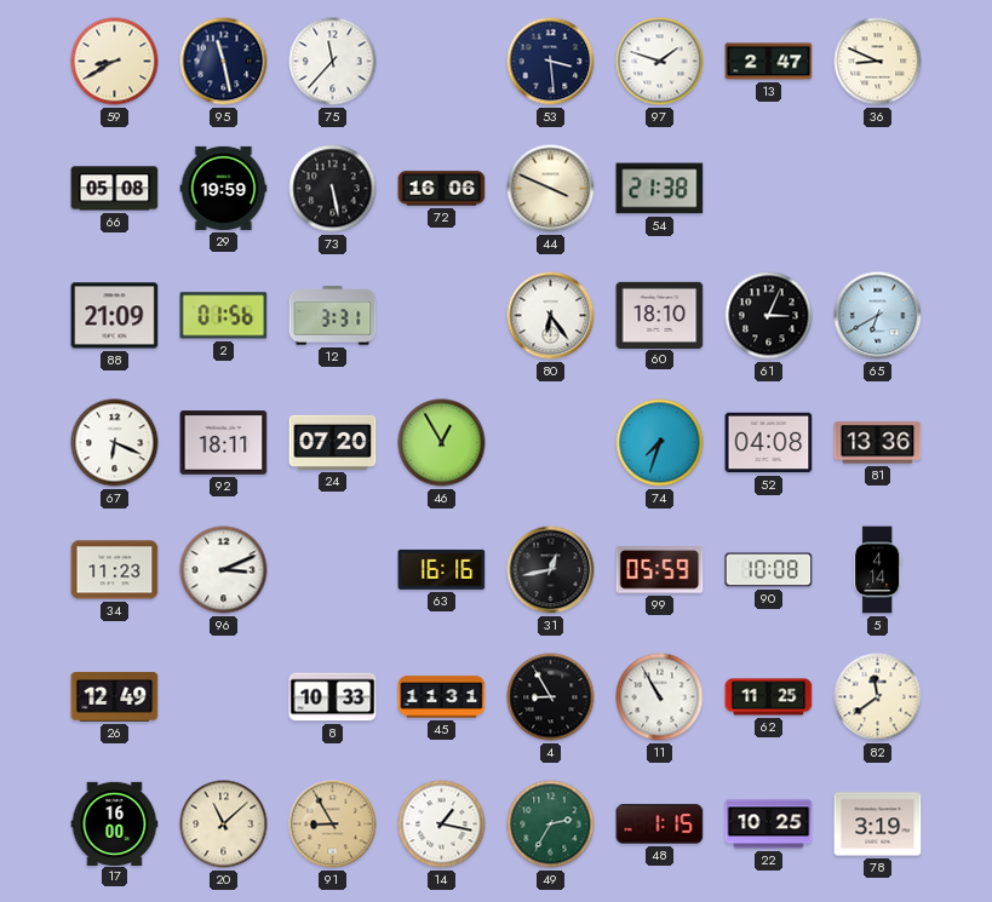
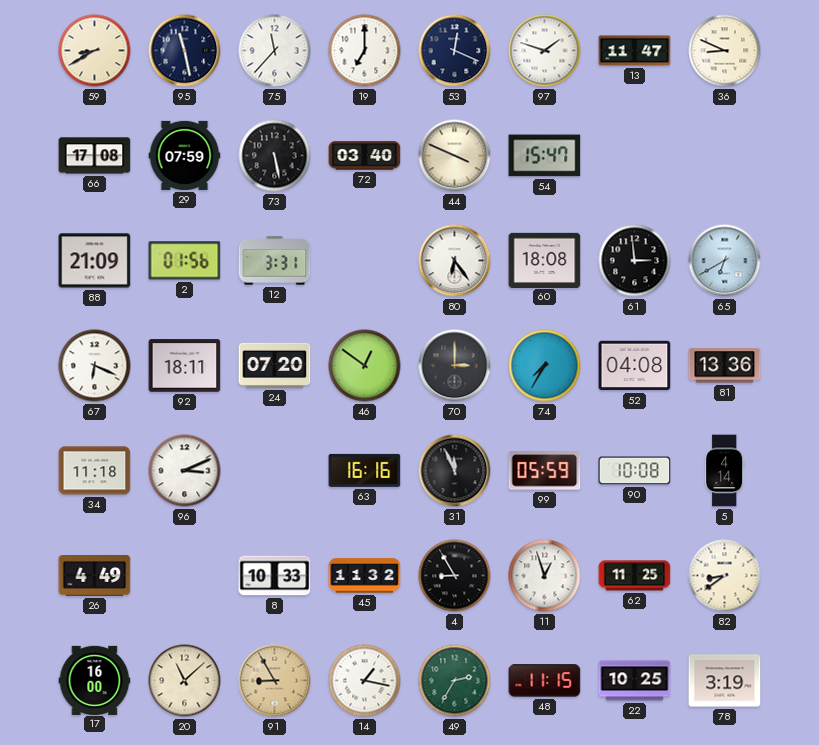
19: none -> 7:00
53: 3:29 -> 12:19
13: 2:47 -> 11:47
66: 05:08 -> 17:08
29: 19:59 -> 07:59
72: 16:06 -> 03:40
54: 21:38 -> 15:47
60: 18:10 -> 18:08
61: 3:04 -> 2:59
46: 12:55 -> 12:51
70: none -> 3:00
74: 7:33 -> 7:35
34: 11:23 -> 11:18
31: 12:43 -> 11:56
26: 12:49 -> 4:49
45: 11:31 -> 11:32
11: 10:55 -> 12:57
82: 11:39 -> 8:39
48: 1:15 -> 11:15
